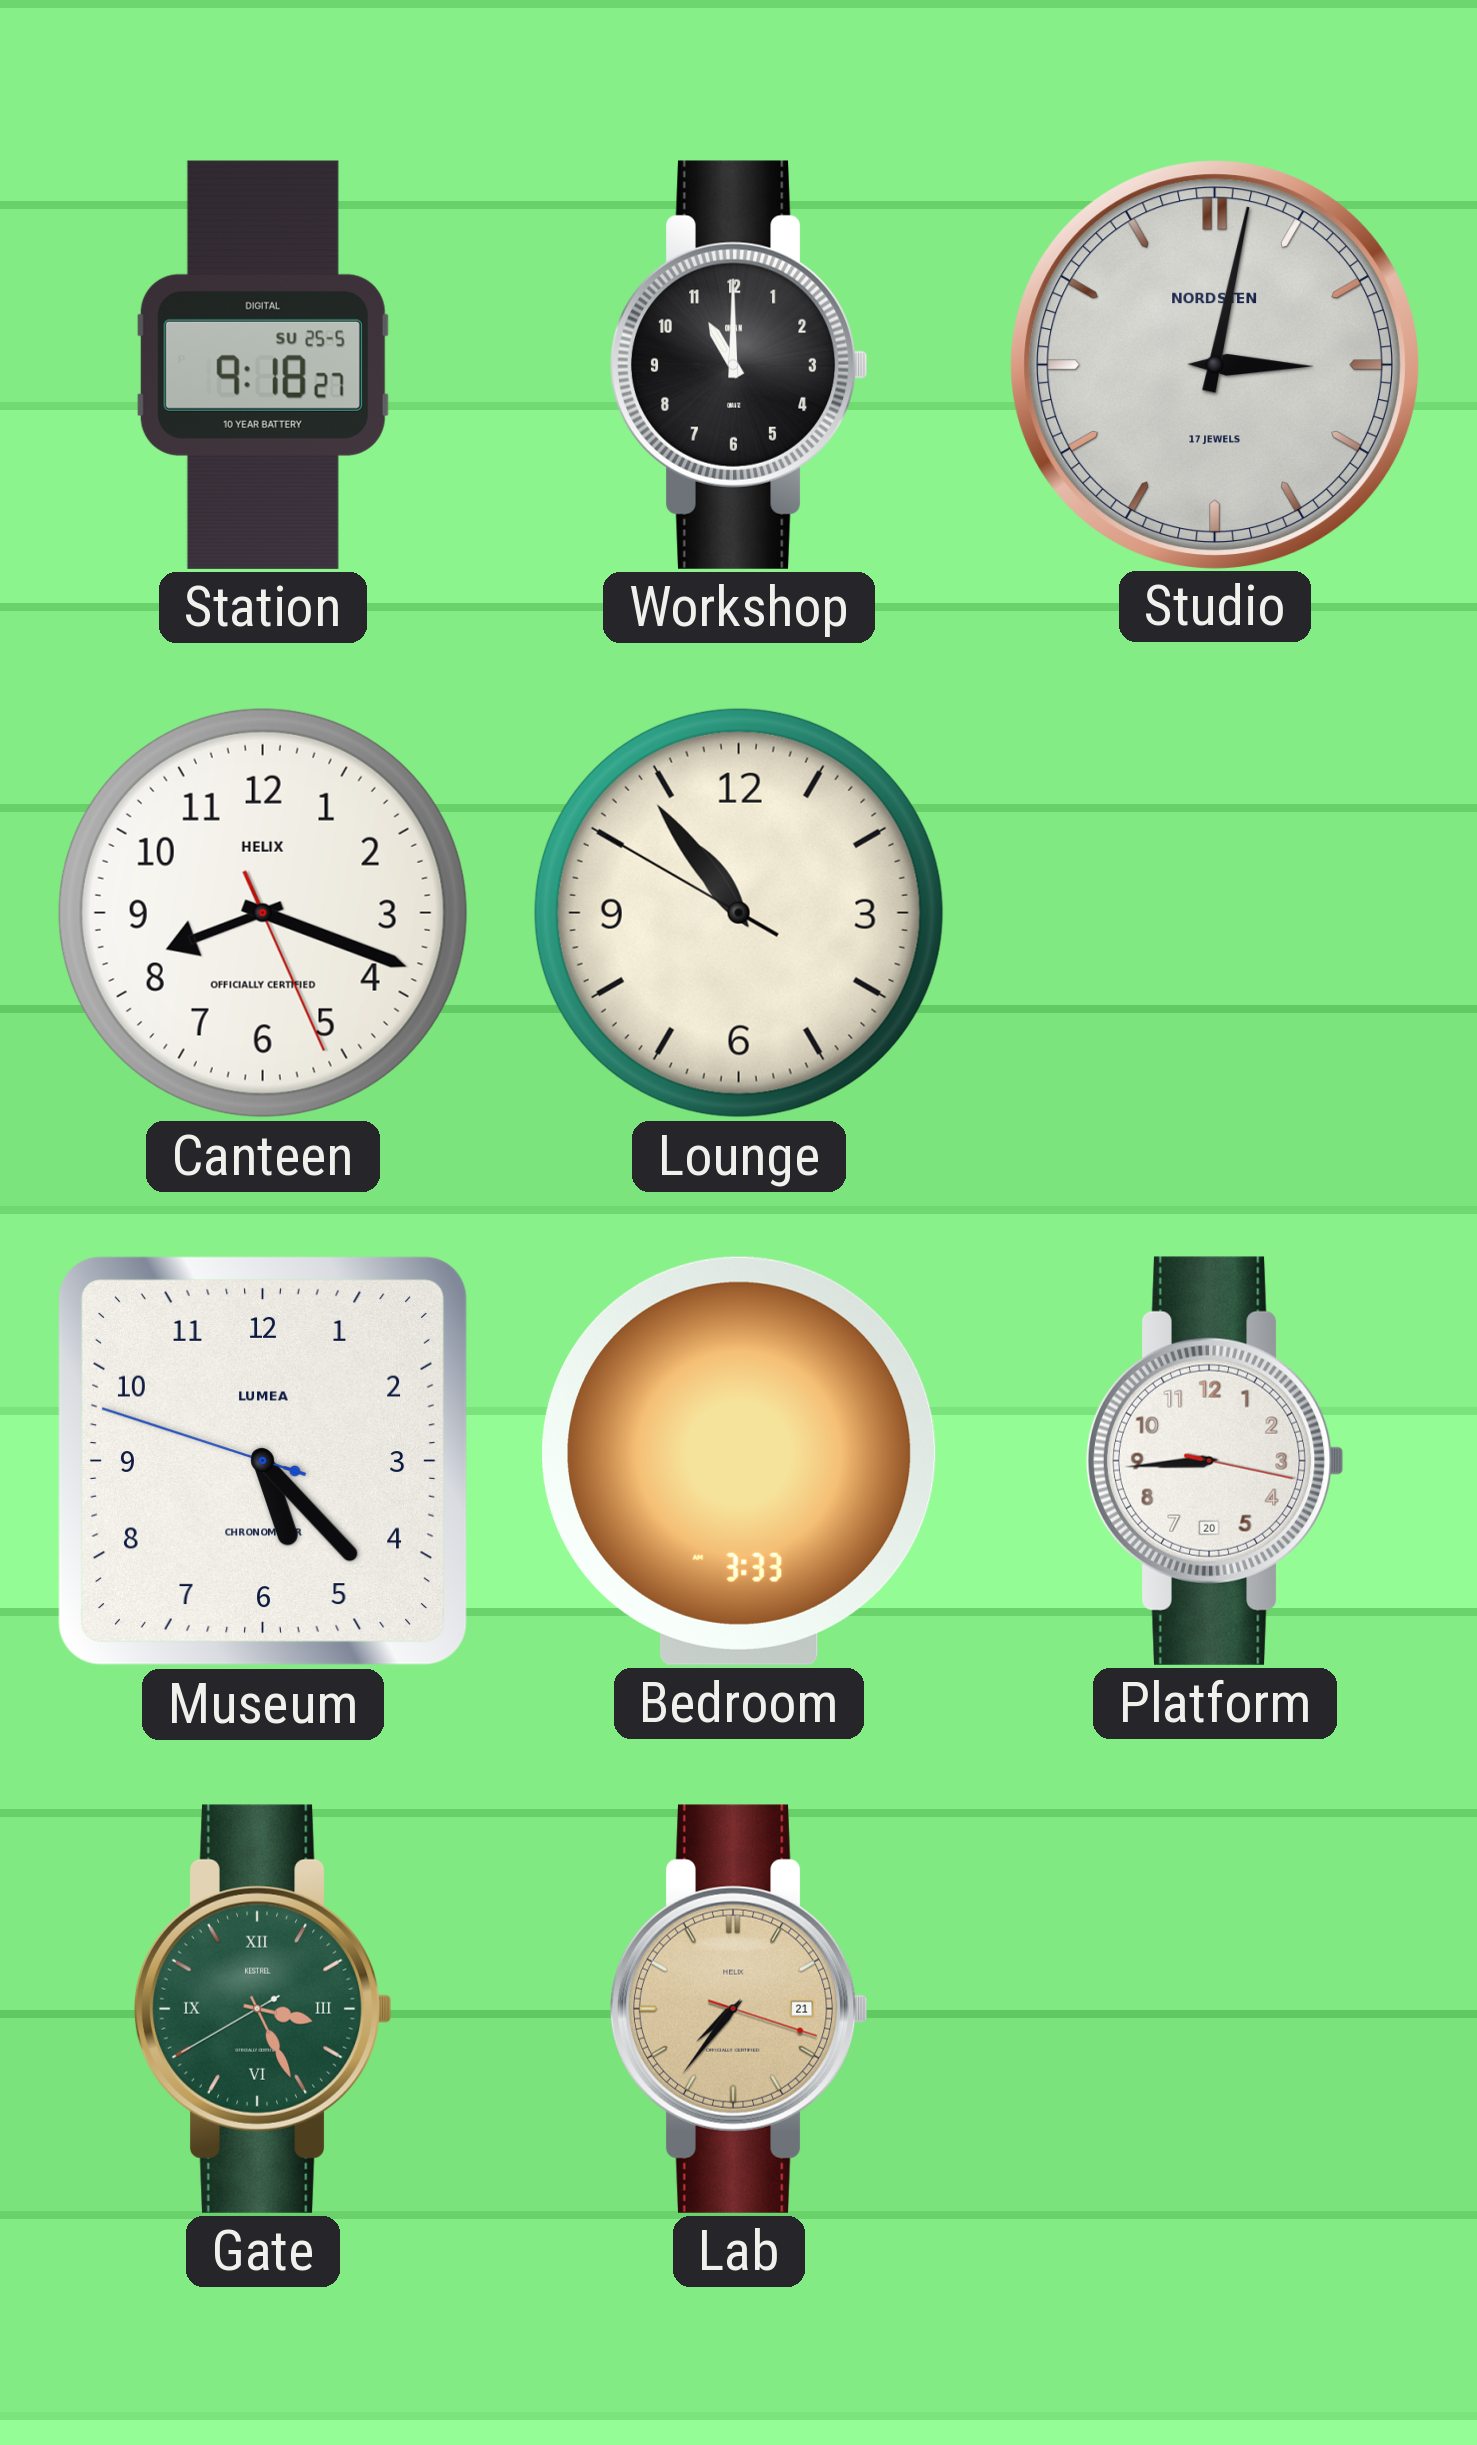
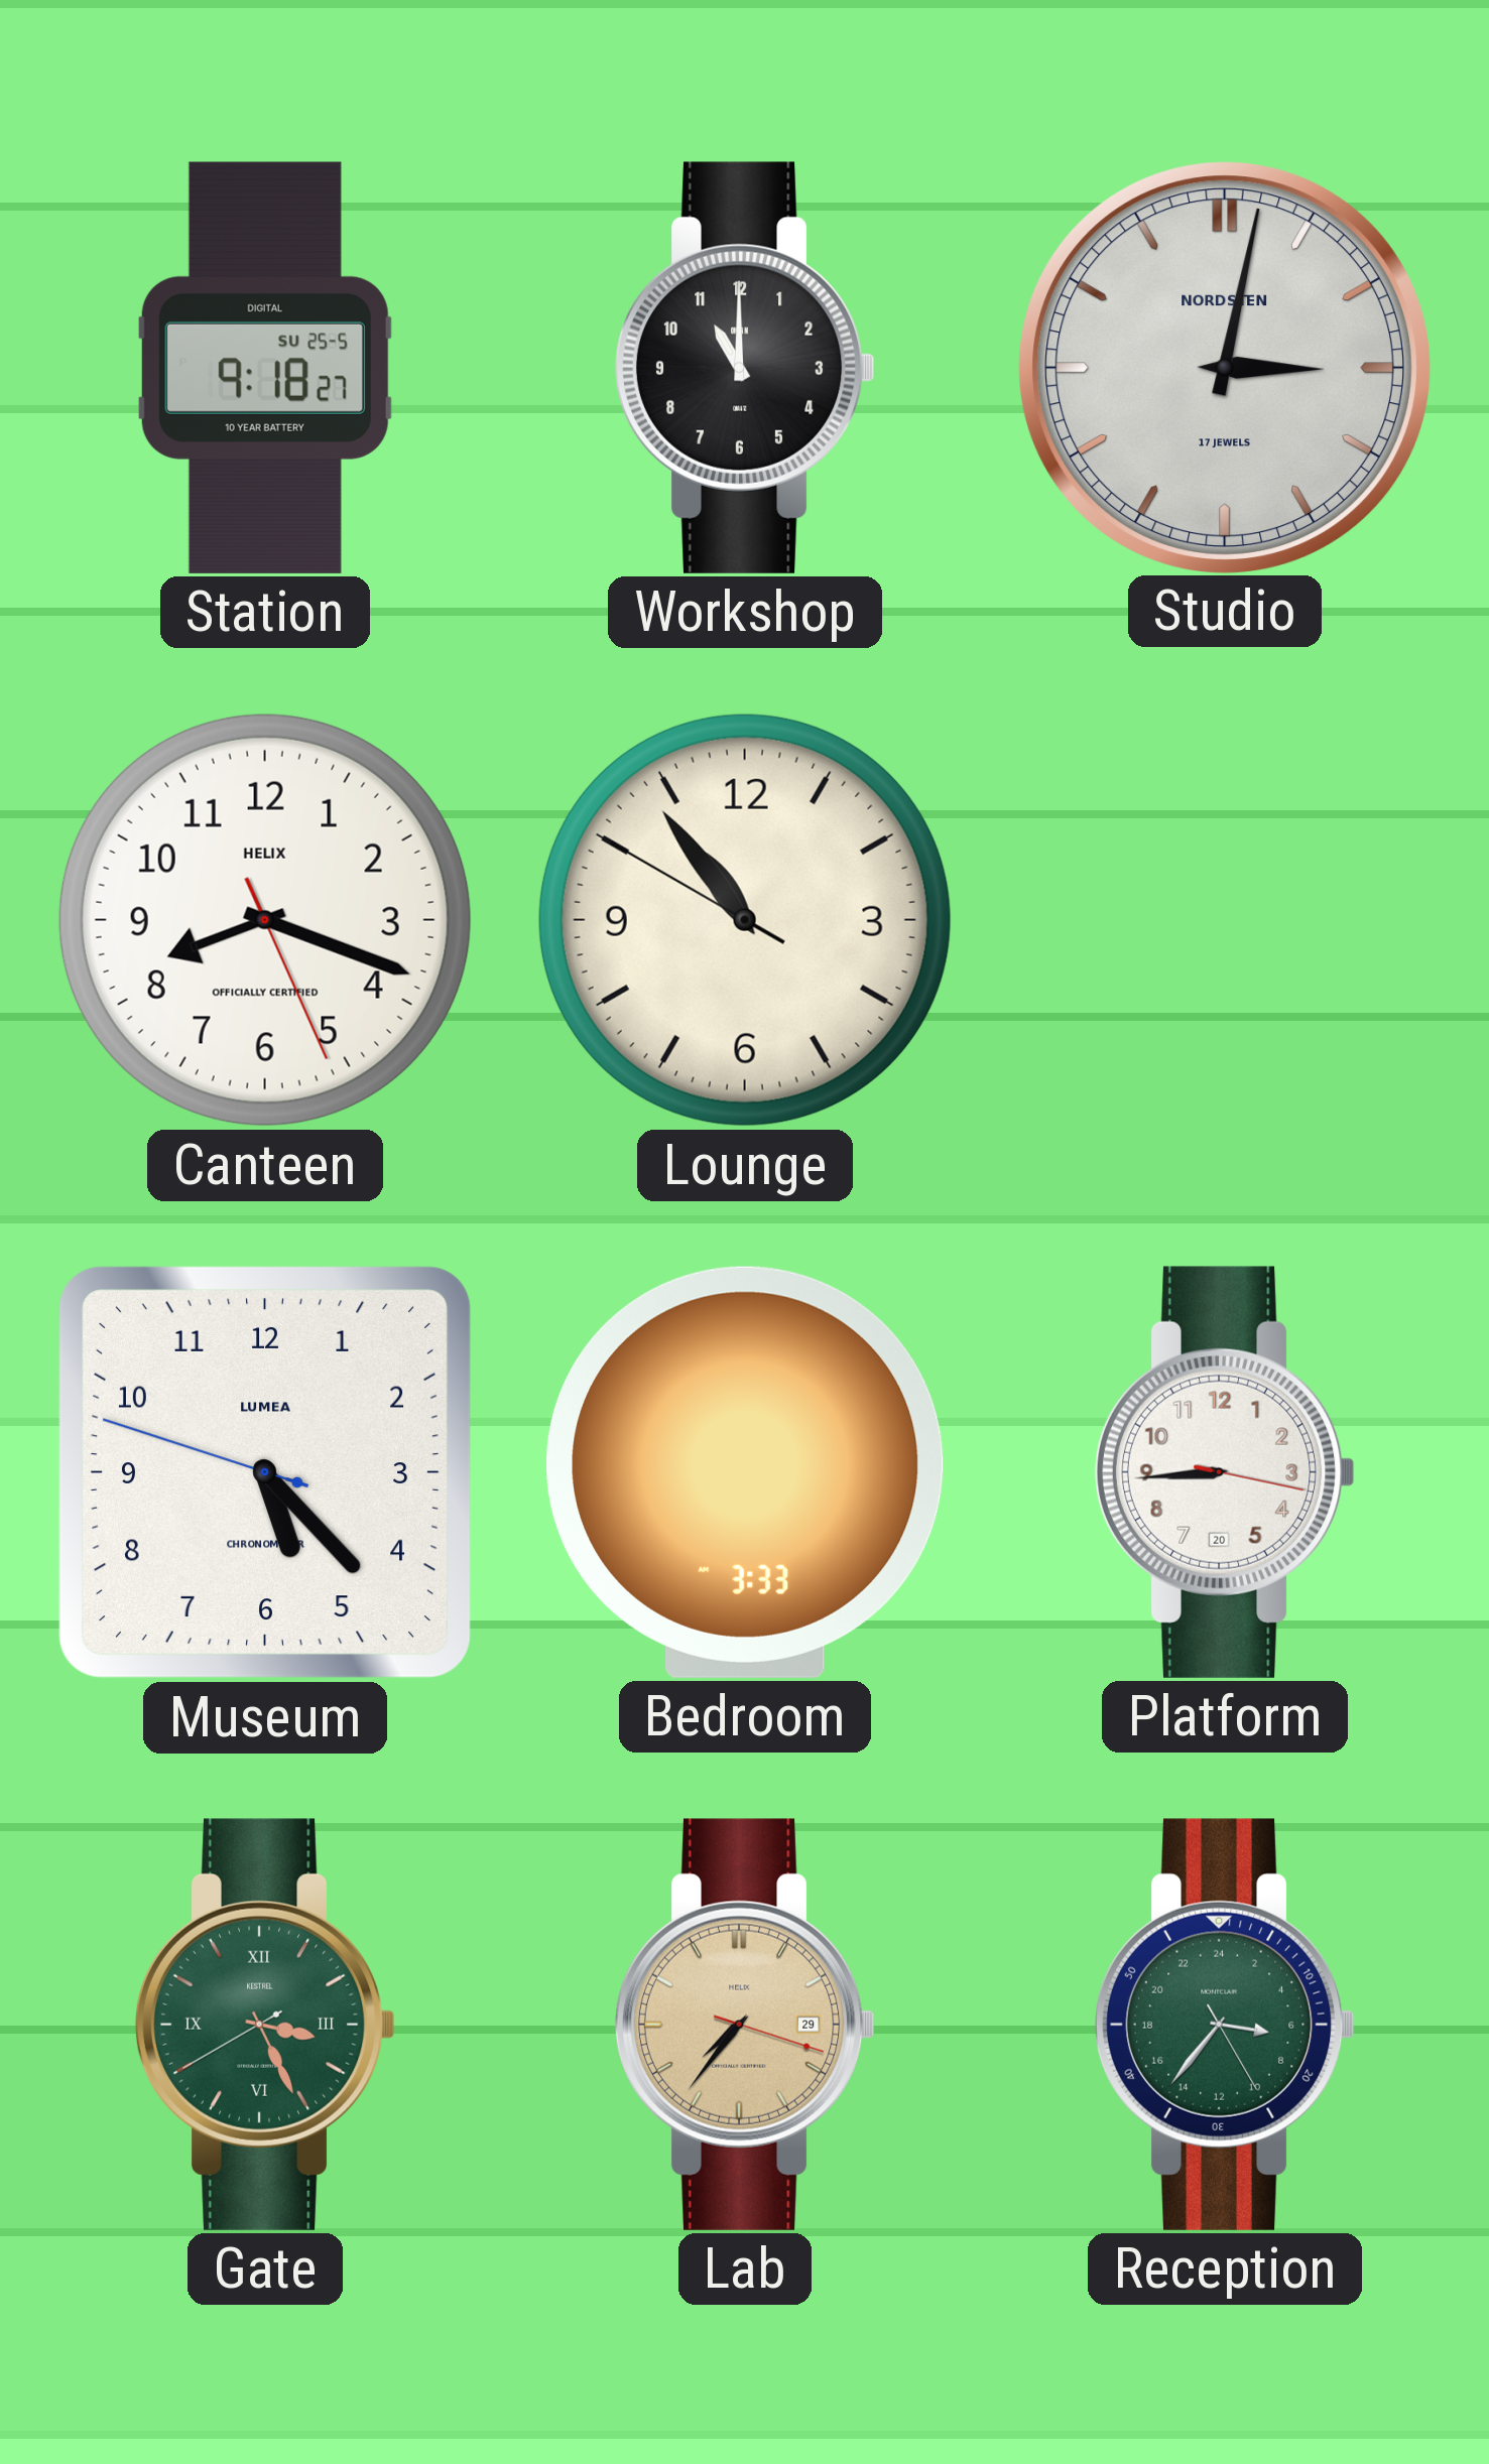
Lab date: 21 -> 29
Reception: none -> 6:36
